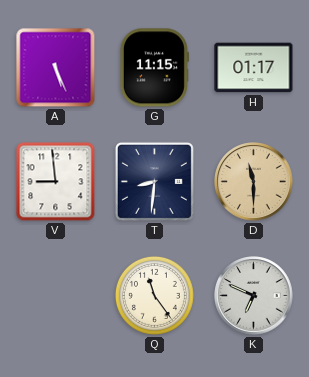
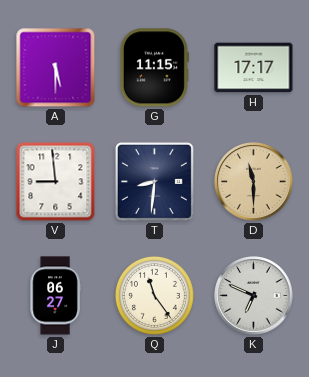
A: 5:26 -> 5:30
H: 01:17 -> 17:17
J: none -> 06:27
